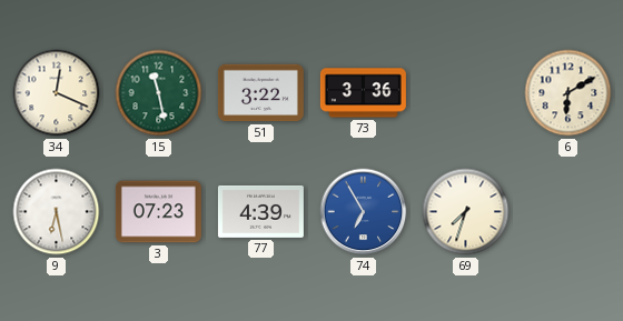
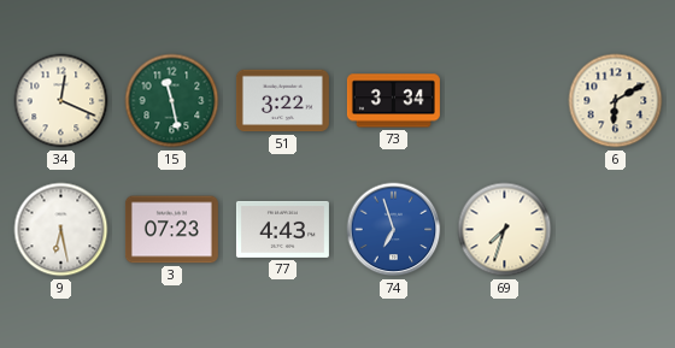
73: 3:36 -> 3:34
77: 4:39 -> 4:43
74: 6:55 -> 6:57
